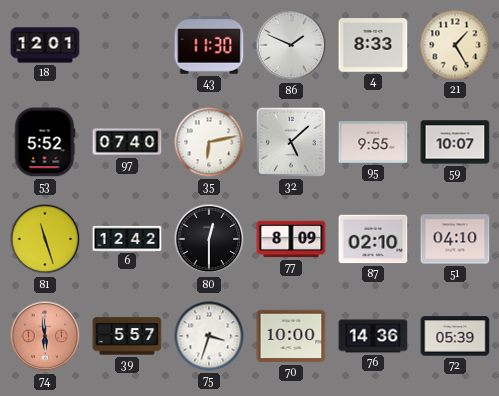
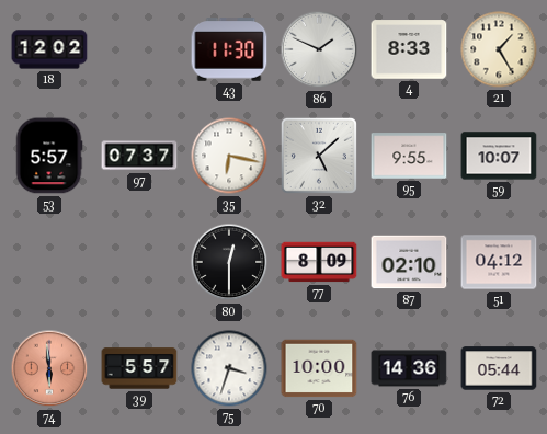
18: 12:01 -> 12:02
53: 5:52 -> 5:57
97: 07:40 -> 07:37
35: 6:13 -> 6:17
81: 11:27 -> none
6: 12:42 -> none
51: 04:10 -> 04:12
72: 05:39 -> 05:44
